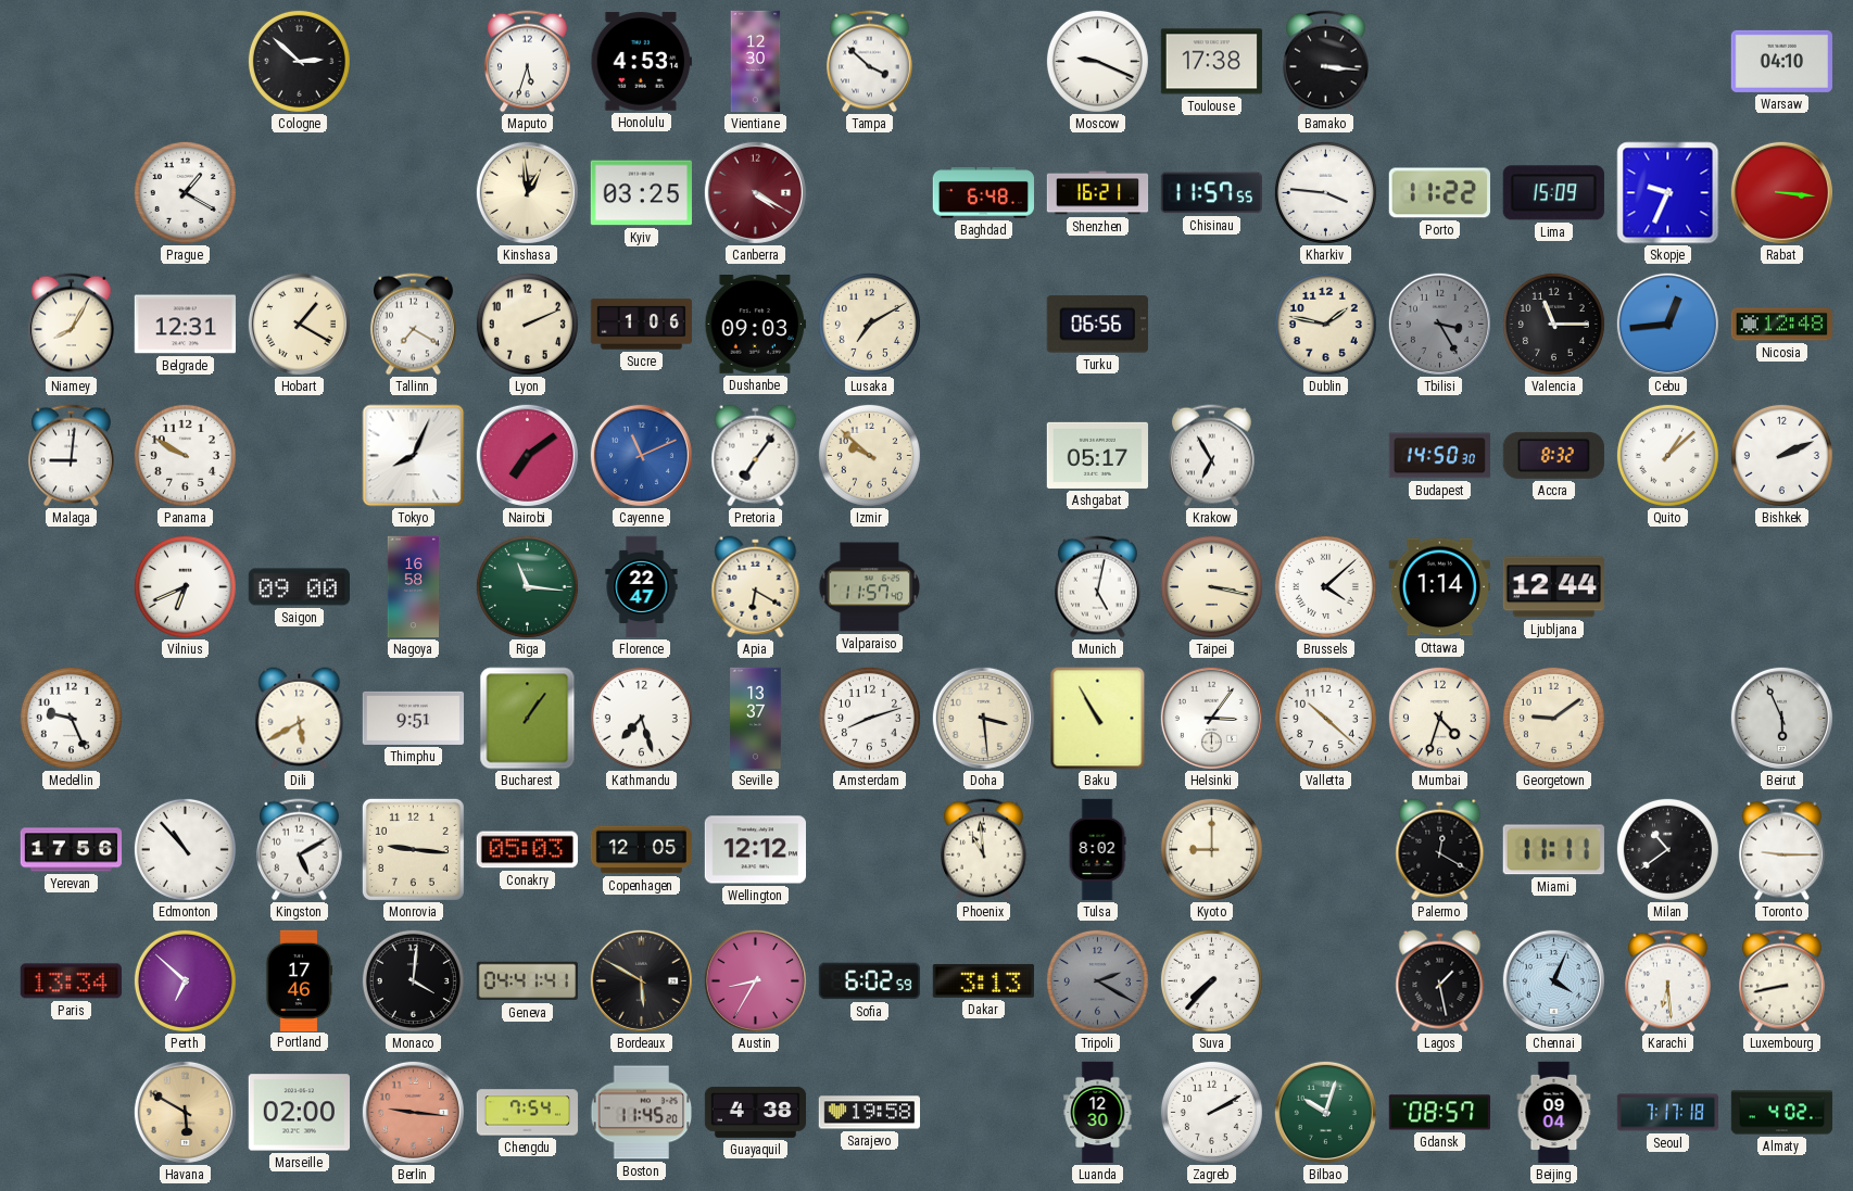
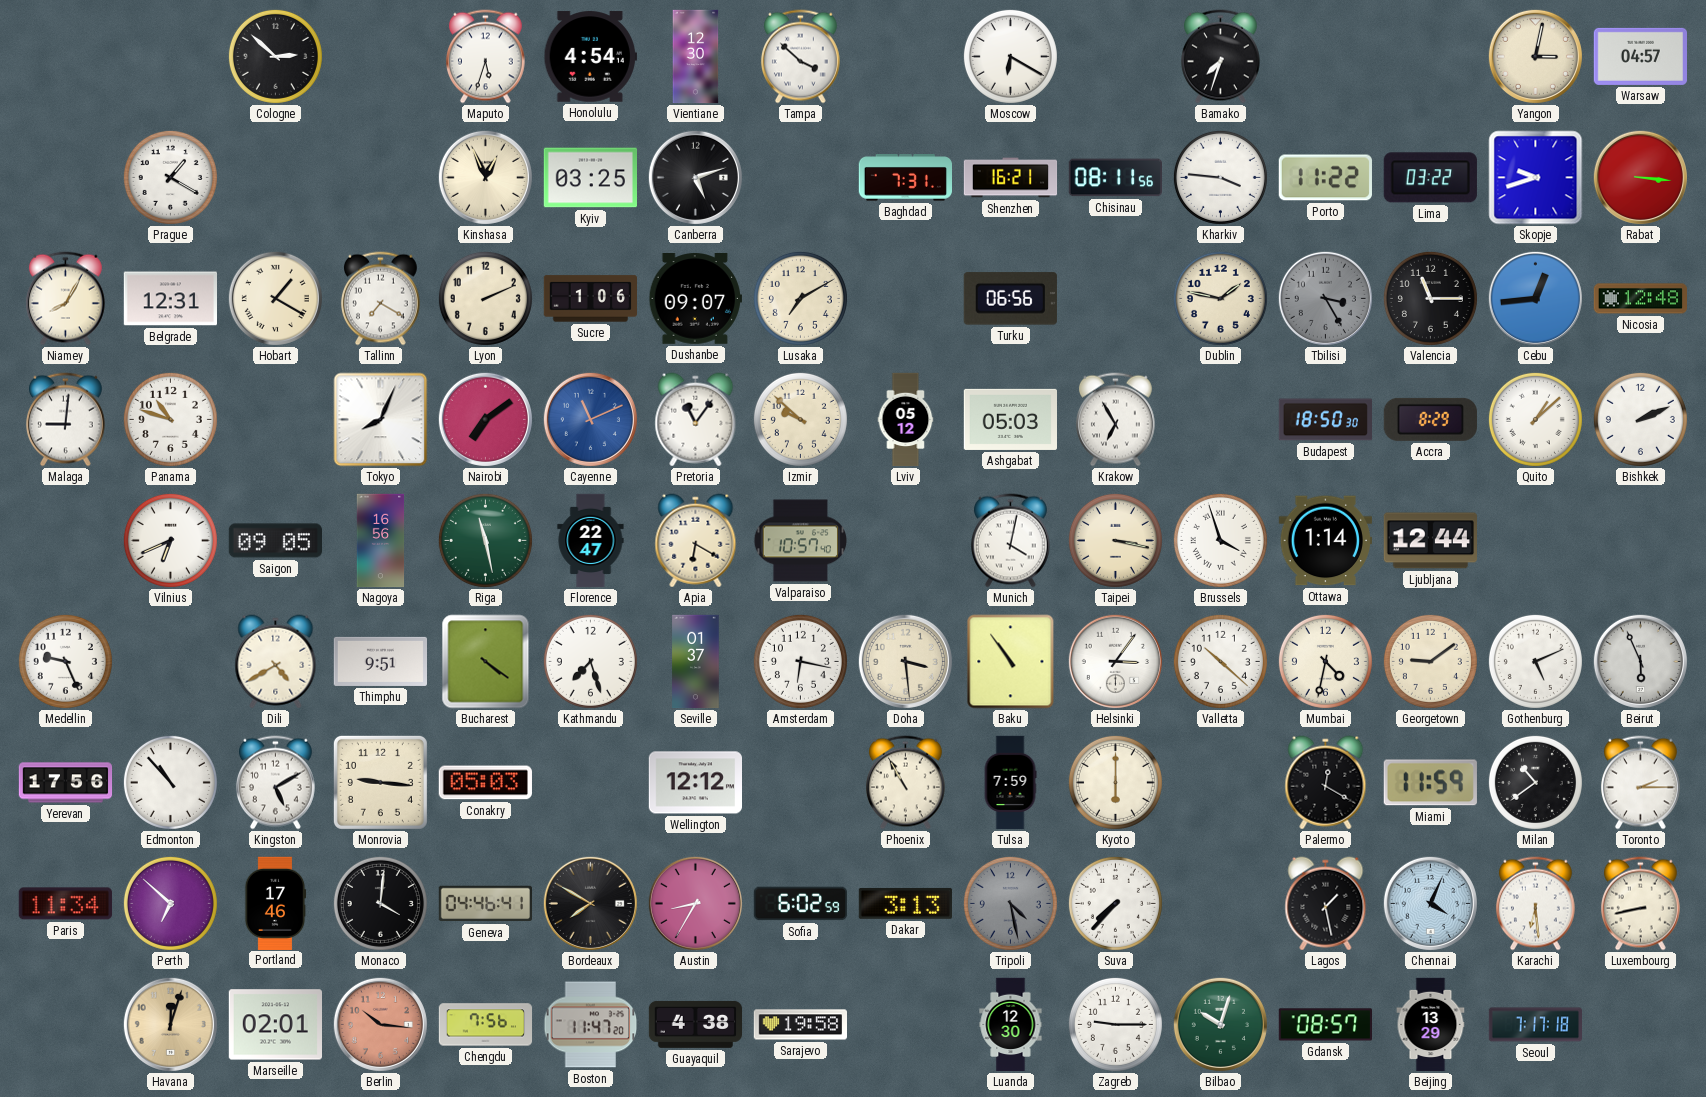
Honolulu: 4:53 -> 4:54
Moscow: 9:19 -> 6:20
Toulouse: 17:38 -> none
Bamako: 3:16 -> 7:33
Yangon: none -> 3:02
Warsaw: 04:10 -> 04:57
Kinshasa: 12:59 -> 12:56
Canberra: 4:20 -> 5:12
Canberra dial: burgundy -> black
Baghdad: 6:48 -> 7:31
Chisinau: 11:57 -> 08:11
Lima: 15:09 -> 03:22
Skopje: 9:34 -> 9:42
Dushanbe: 09:03 -> 09:07
Panama: 9:50 -> 10:48
Pretoria: 7:06 -> 11:06
Lviv: none -> 05:12
Ashgabat: 05:17 -> 05:03
Budapest: 14:50 -> 18:50
Accra: 8:32 -> 8:29
Saigon: 09:00 -> 09:05
Nagoya: 16:58 -> 16:56
Riga: 11:16 -> 11:28
Valparaiso: 11:57 -> 10:57
Munich: 5:02 -> 4:02
Brussels: 4:08 -> 3:57
Dili: 5:40 -> 4:40
Bucharest: 1:06 -> 4:21
Seville: 13:37 -> 01:37
Amsterdam: 8:12 -> 6:17
Baku: 10:55 -> 10:54
Mumbai: 4:33 -> 4:32
Gothenburg: none -> 5:11
Copenhagen: 12:05 -> none
Phoenix: 10:59 -> 10:55
Tulsa: 8:02 -> 7:59
Kyoto: 9:00 -> 6:00
Miami: 11:11 -> 11:59
Toronto: 9:15 -> 2:15
Paris: 13:34 -> 11:34
Geneva: 04:41 -> 04:46
Bordeaux: 5:50 -> 7:50
Tripoli: 2:20 -> 4:28
Havana: 5:50 -> 12:03
Marseille: 02:00 -> 02:01
Berlin: 9:16 -> 10:16
Chengdu: 7:54 -> 7:56
Boston: 11:45 -> 11:47
Zagreb: 2:10 -> 9:15
Beijing: 09:04 -> 13:29
Almaty: 4:02 -> none
